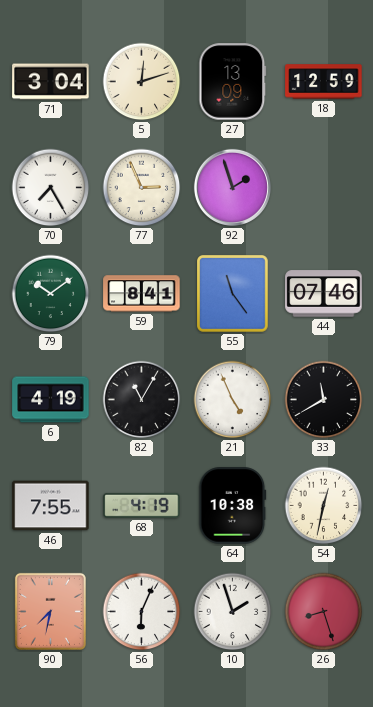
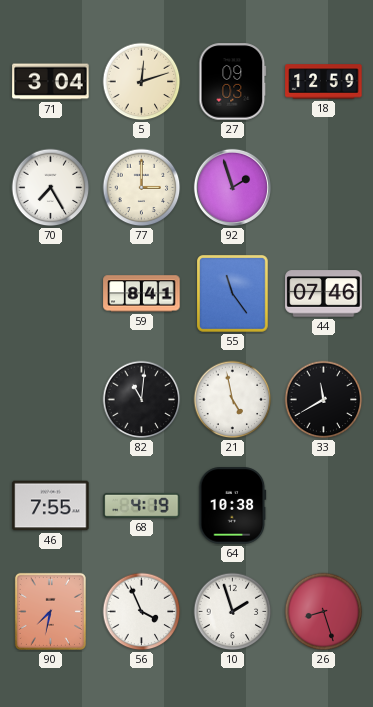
27: 13:09 -> 09:03
77: 2:56 -> 3:00
79: 10:09 -> none
6: 4:19 -> none
82: 11:05 -> 11:01
21: 4:56 -> 4:58
54: 12:32 -> none
56: 6:04 -> 3:56
